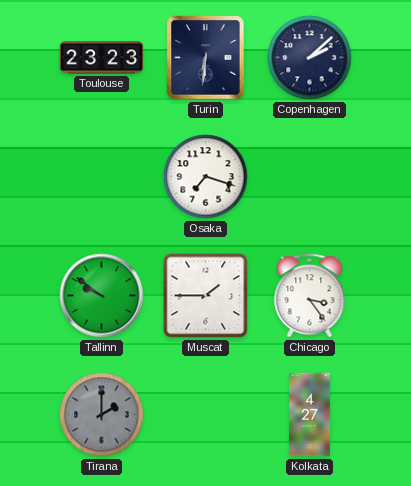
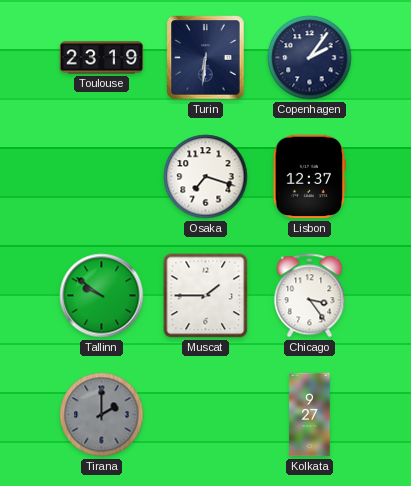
Toulouse: 23:23 -> 23:19
Copenhagen: 2:08 -> 2:06
Lisbon: none -> 12:37
Kolkata: 4:27 -> 9:27
